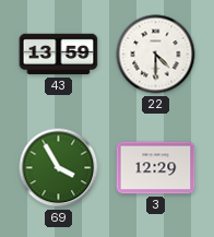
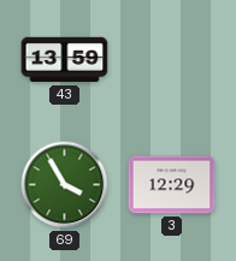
22: 4:30 -> none
